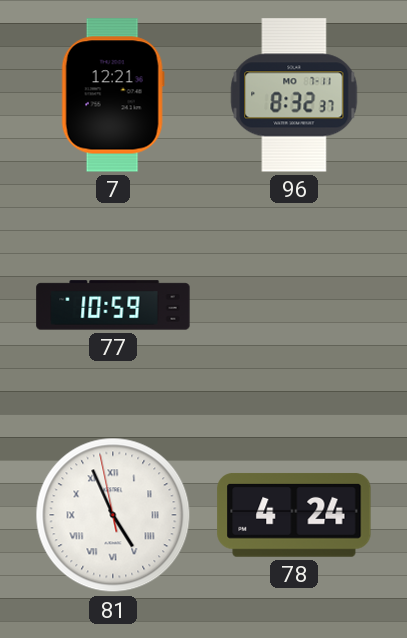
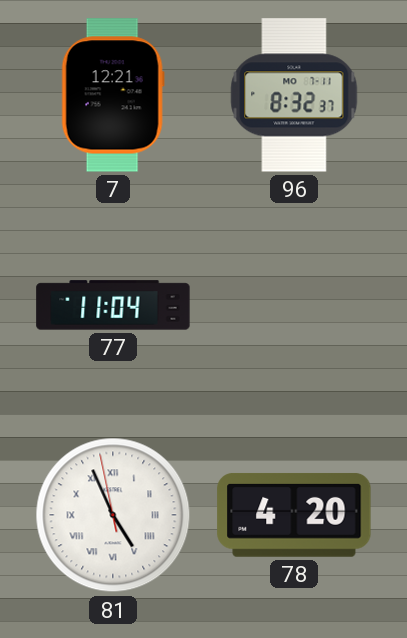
77: 10:59 -> 11:04
78: 4:24 -> 4:20
